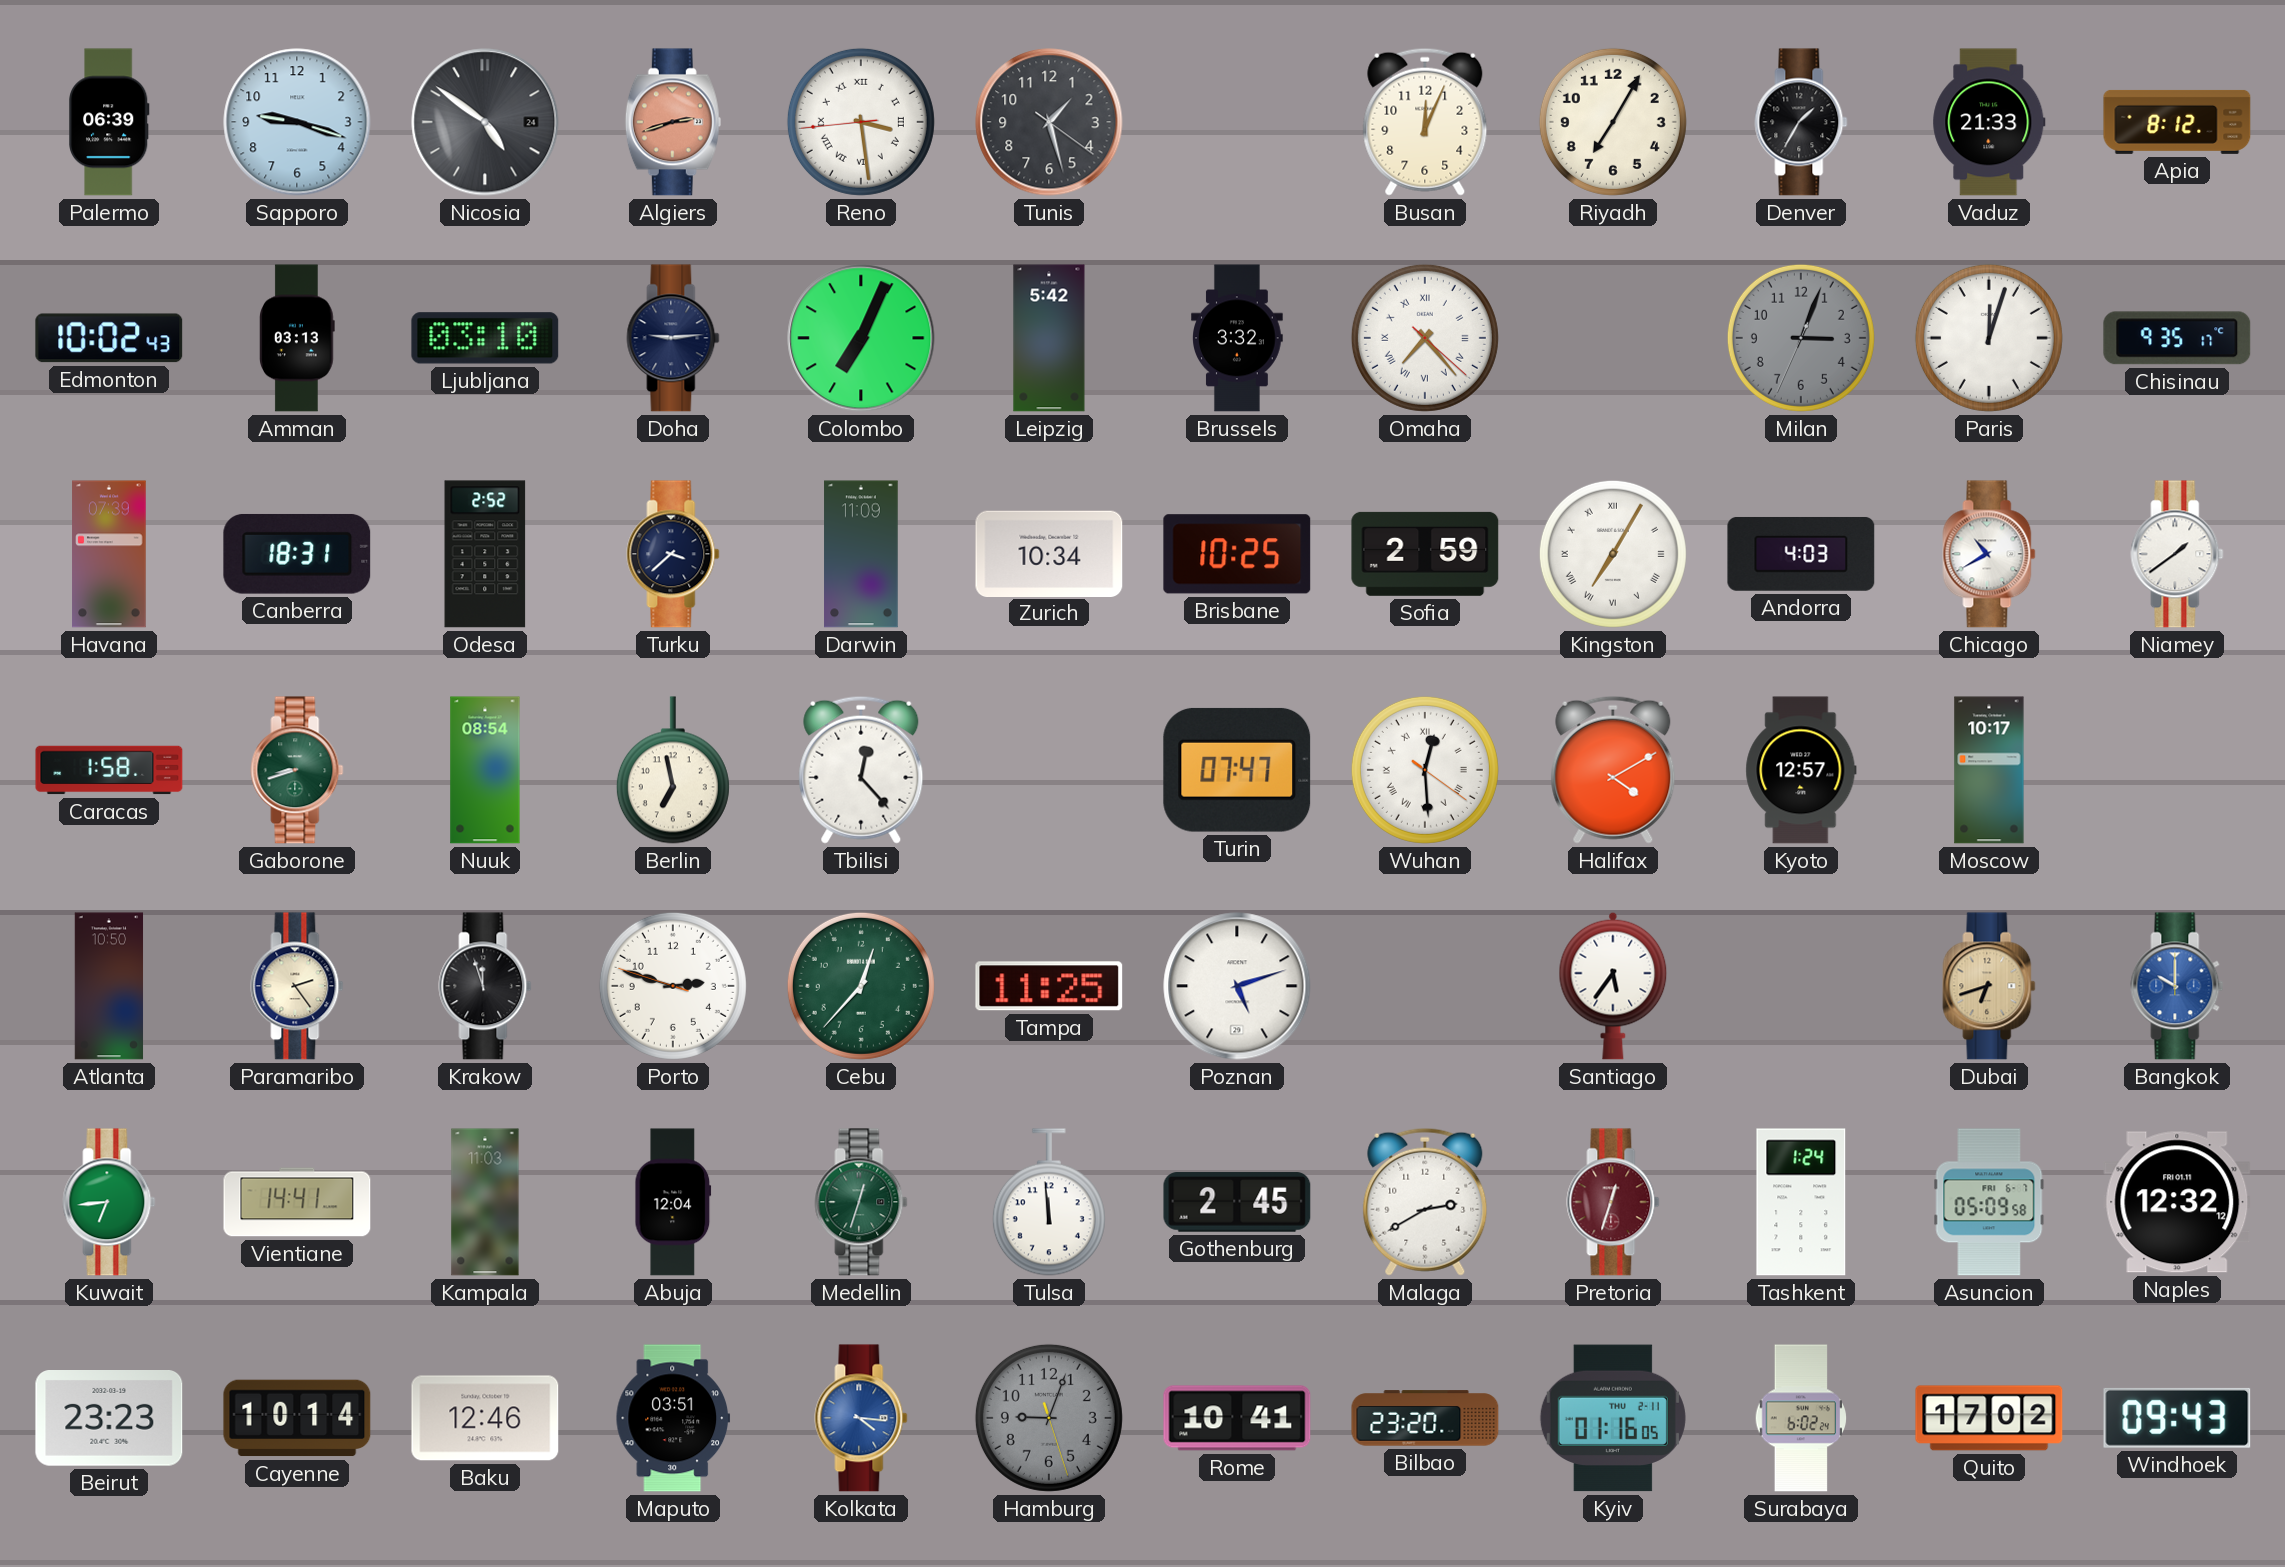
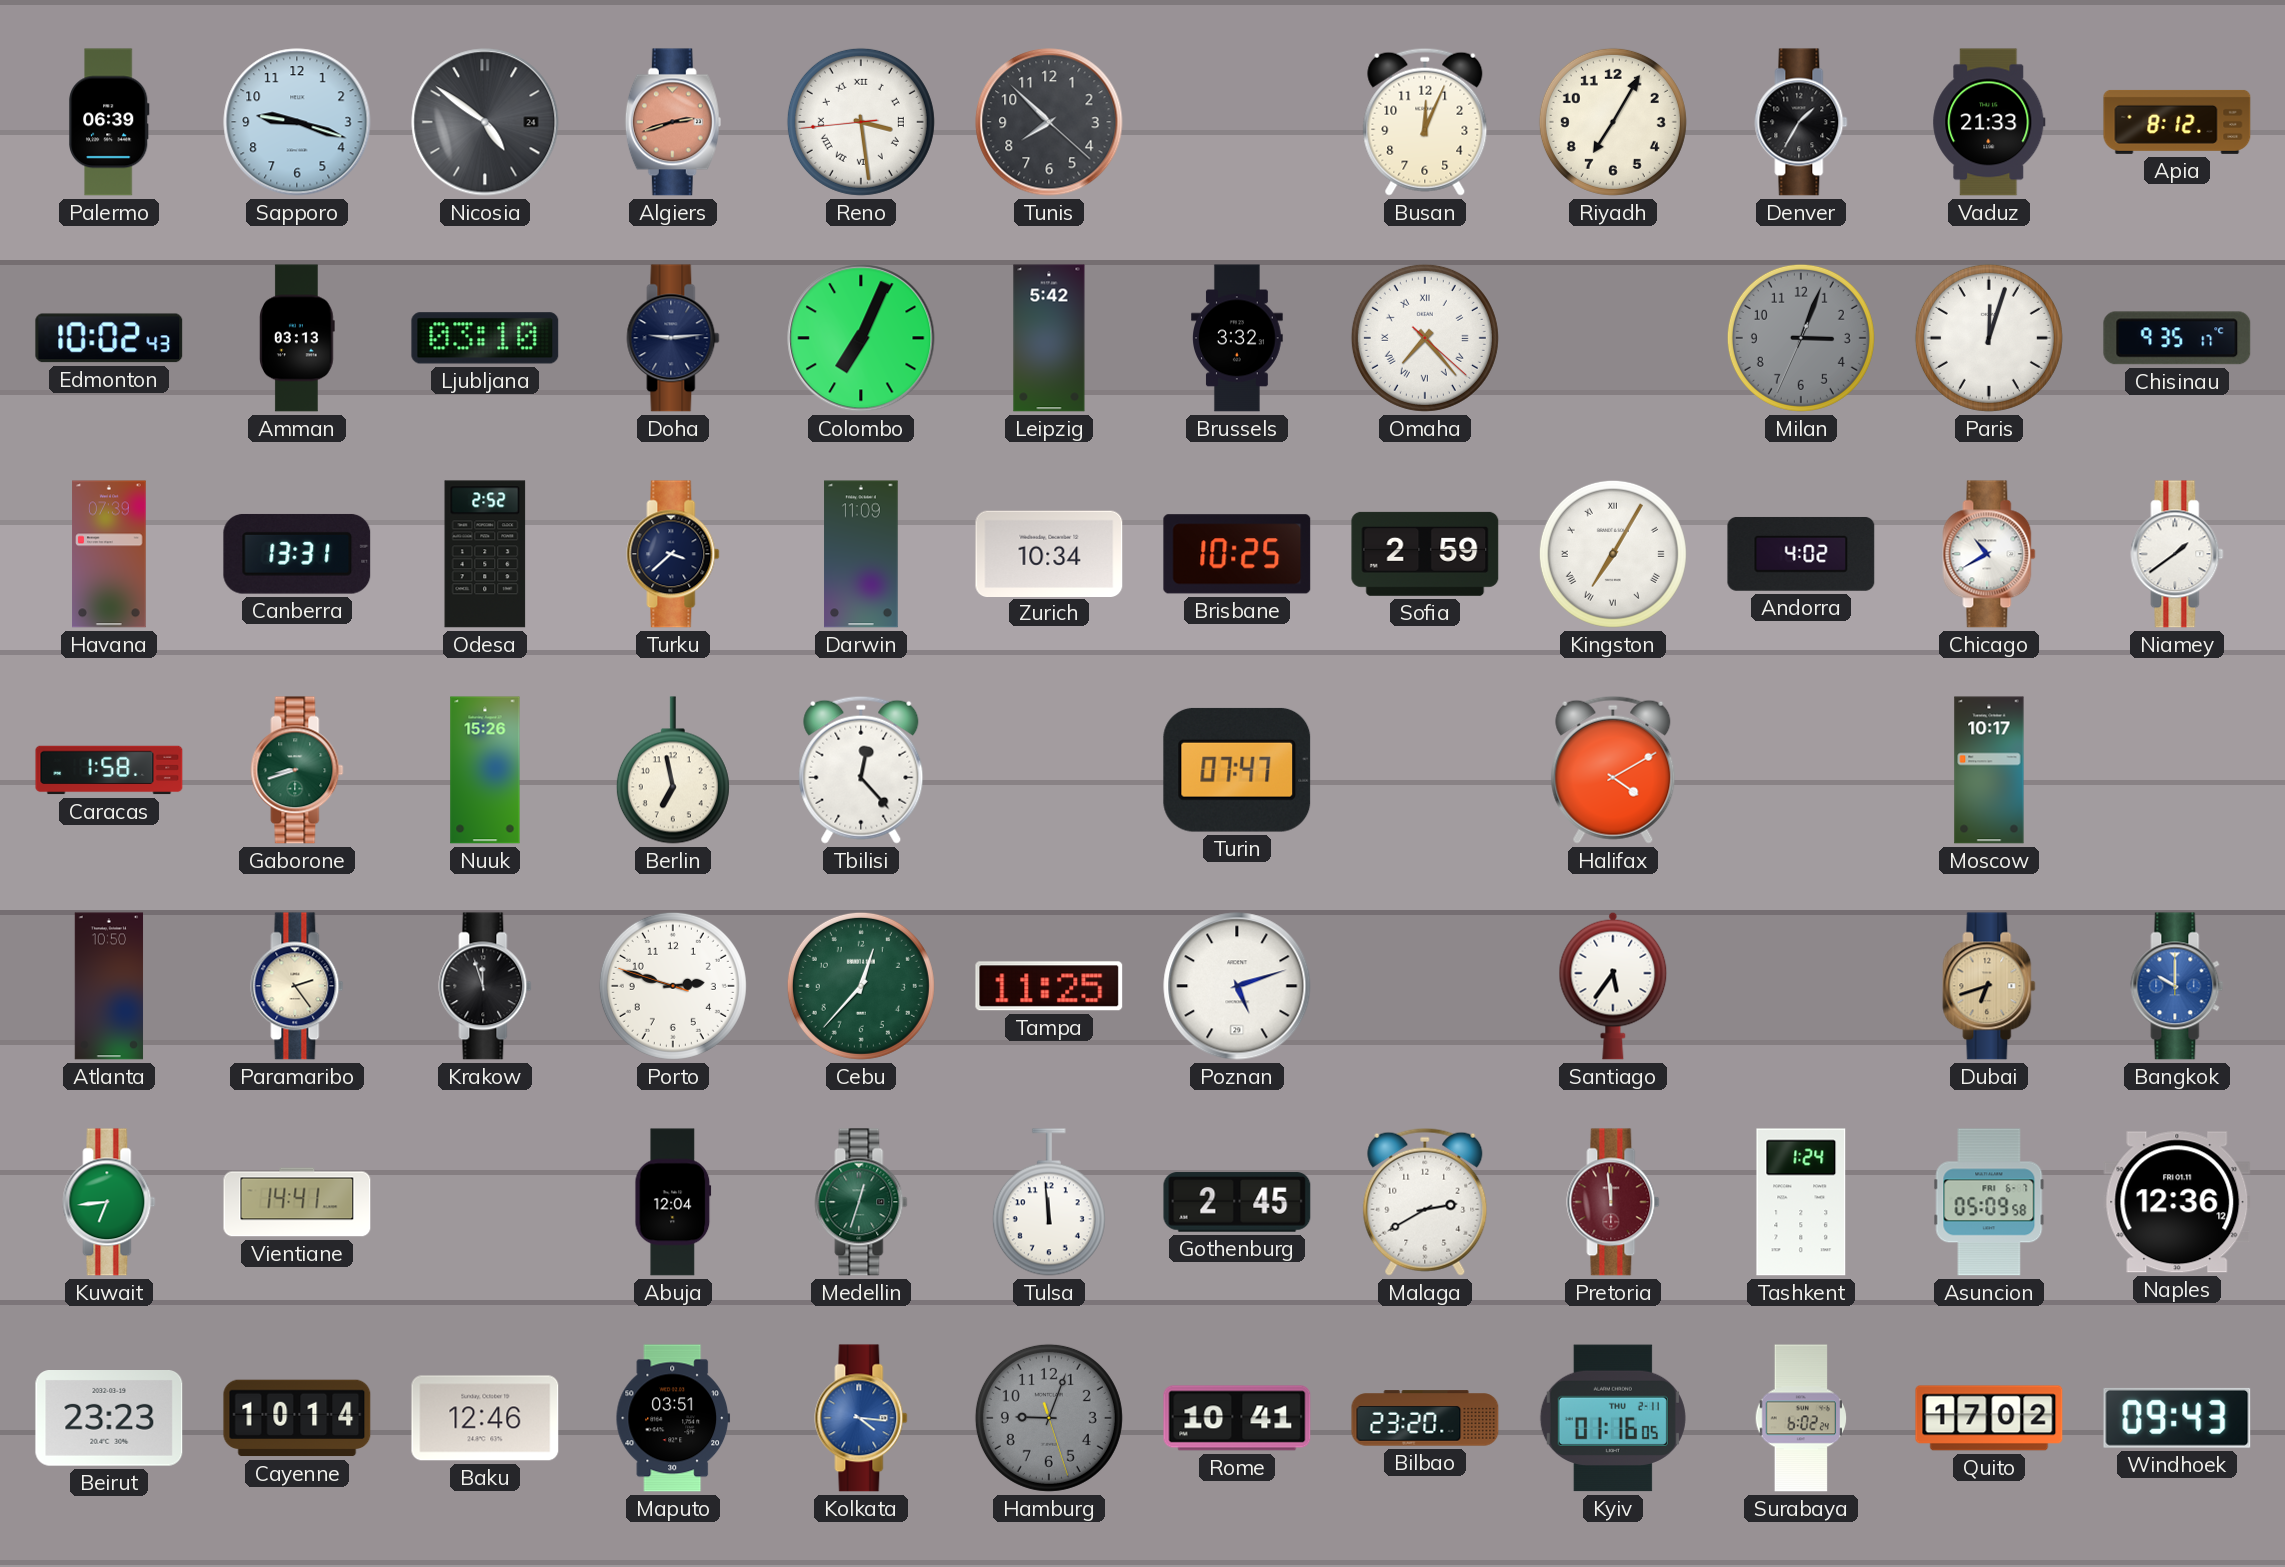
Tunis: 1:27 -> 7:52
Canberra: 18:31 -> 13:31
Andorra: 4:03 -> 4:02
Nuuk: 08:54 -> 15:26
Wuhan: 12:29 -> none
Kyoto: 12:57 -> none
Kampala: 11:03 -> none
Pretoria: 12:33 -> 11:59
Naples: 12:32 -> 12:36
